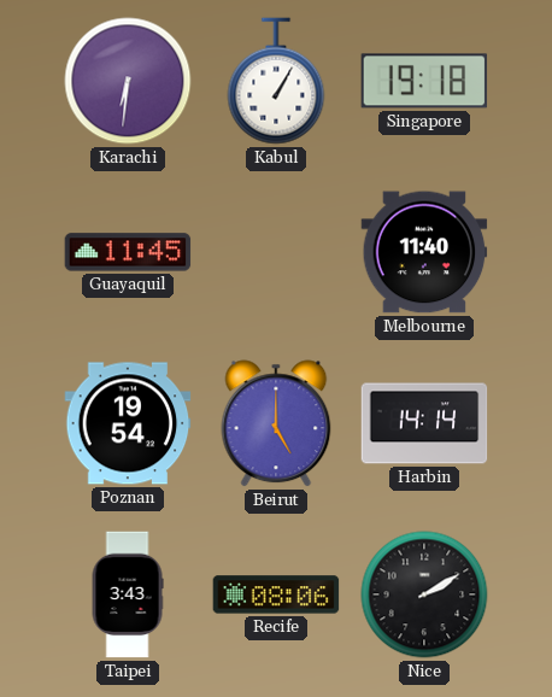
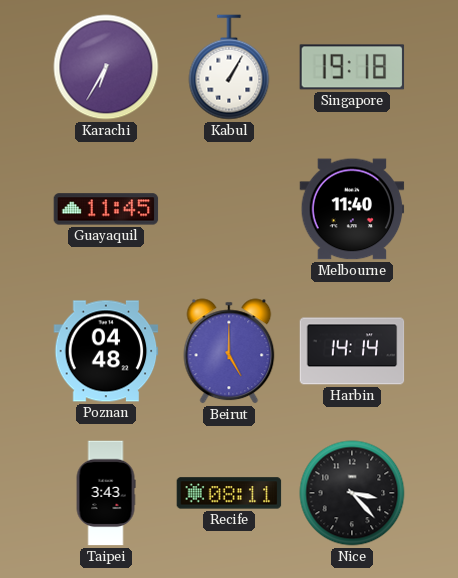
Karachi: 6:31 -> 6:35
Poznan: 19:54 -> 04:48
Recife: 08:06 -> 08:11
Nice: 2:10 -> 3:23
